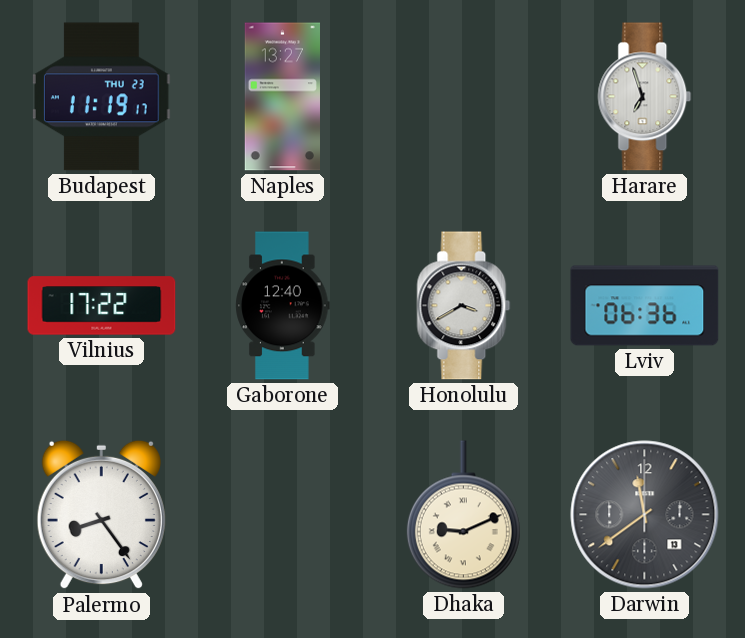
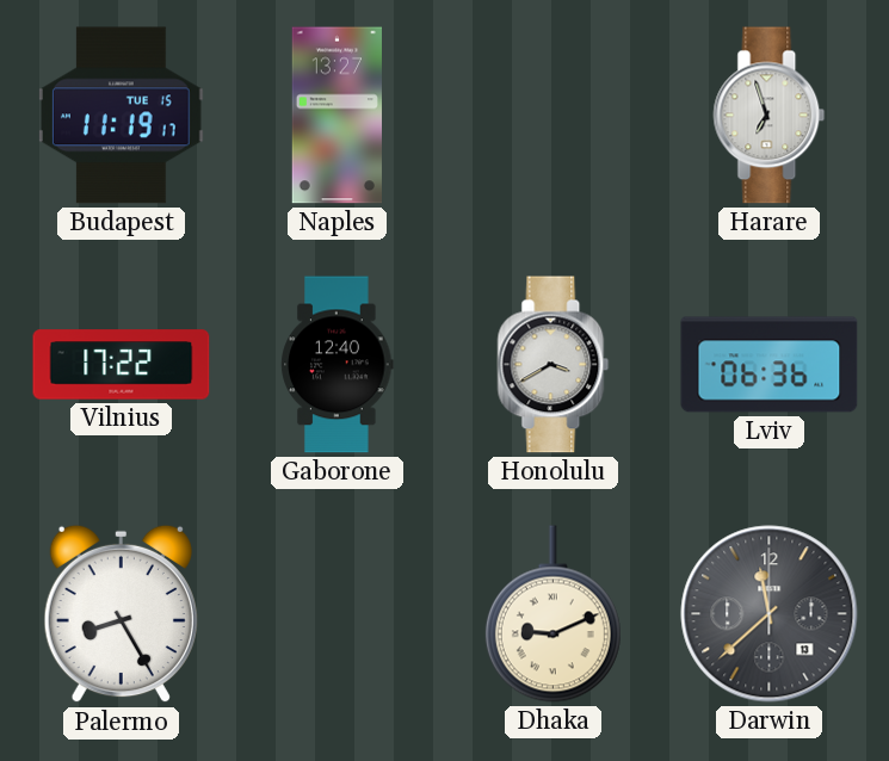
Budapest date: THU 23 -> TUE 15
Palermo: 8:24 -> 8:25
Darwin: 11:39 -> 11:38
